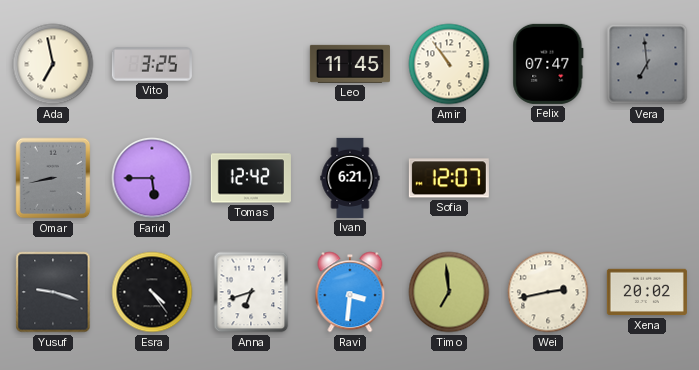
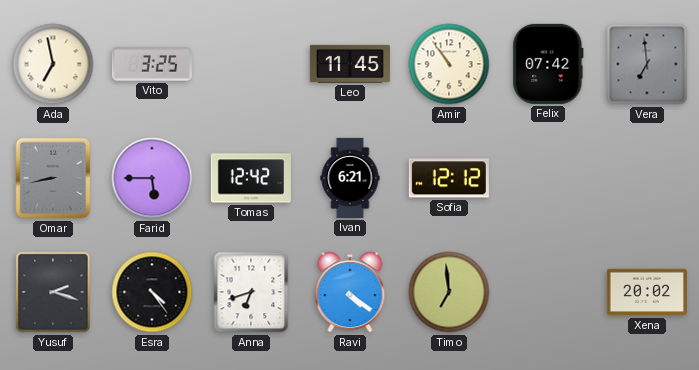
Felix: 07:47 -> 07:42
Sofia: 12:07 -> 12:12
Yusuf: 9:18 -> 2:18
Ravi: 3:31 -> 4:21
Wei: 2:43 -> none
